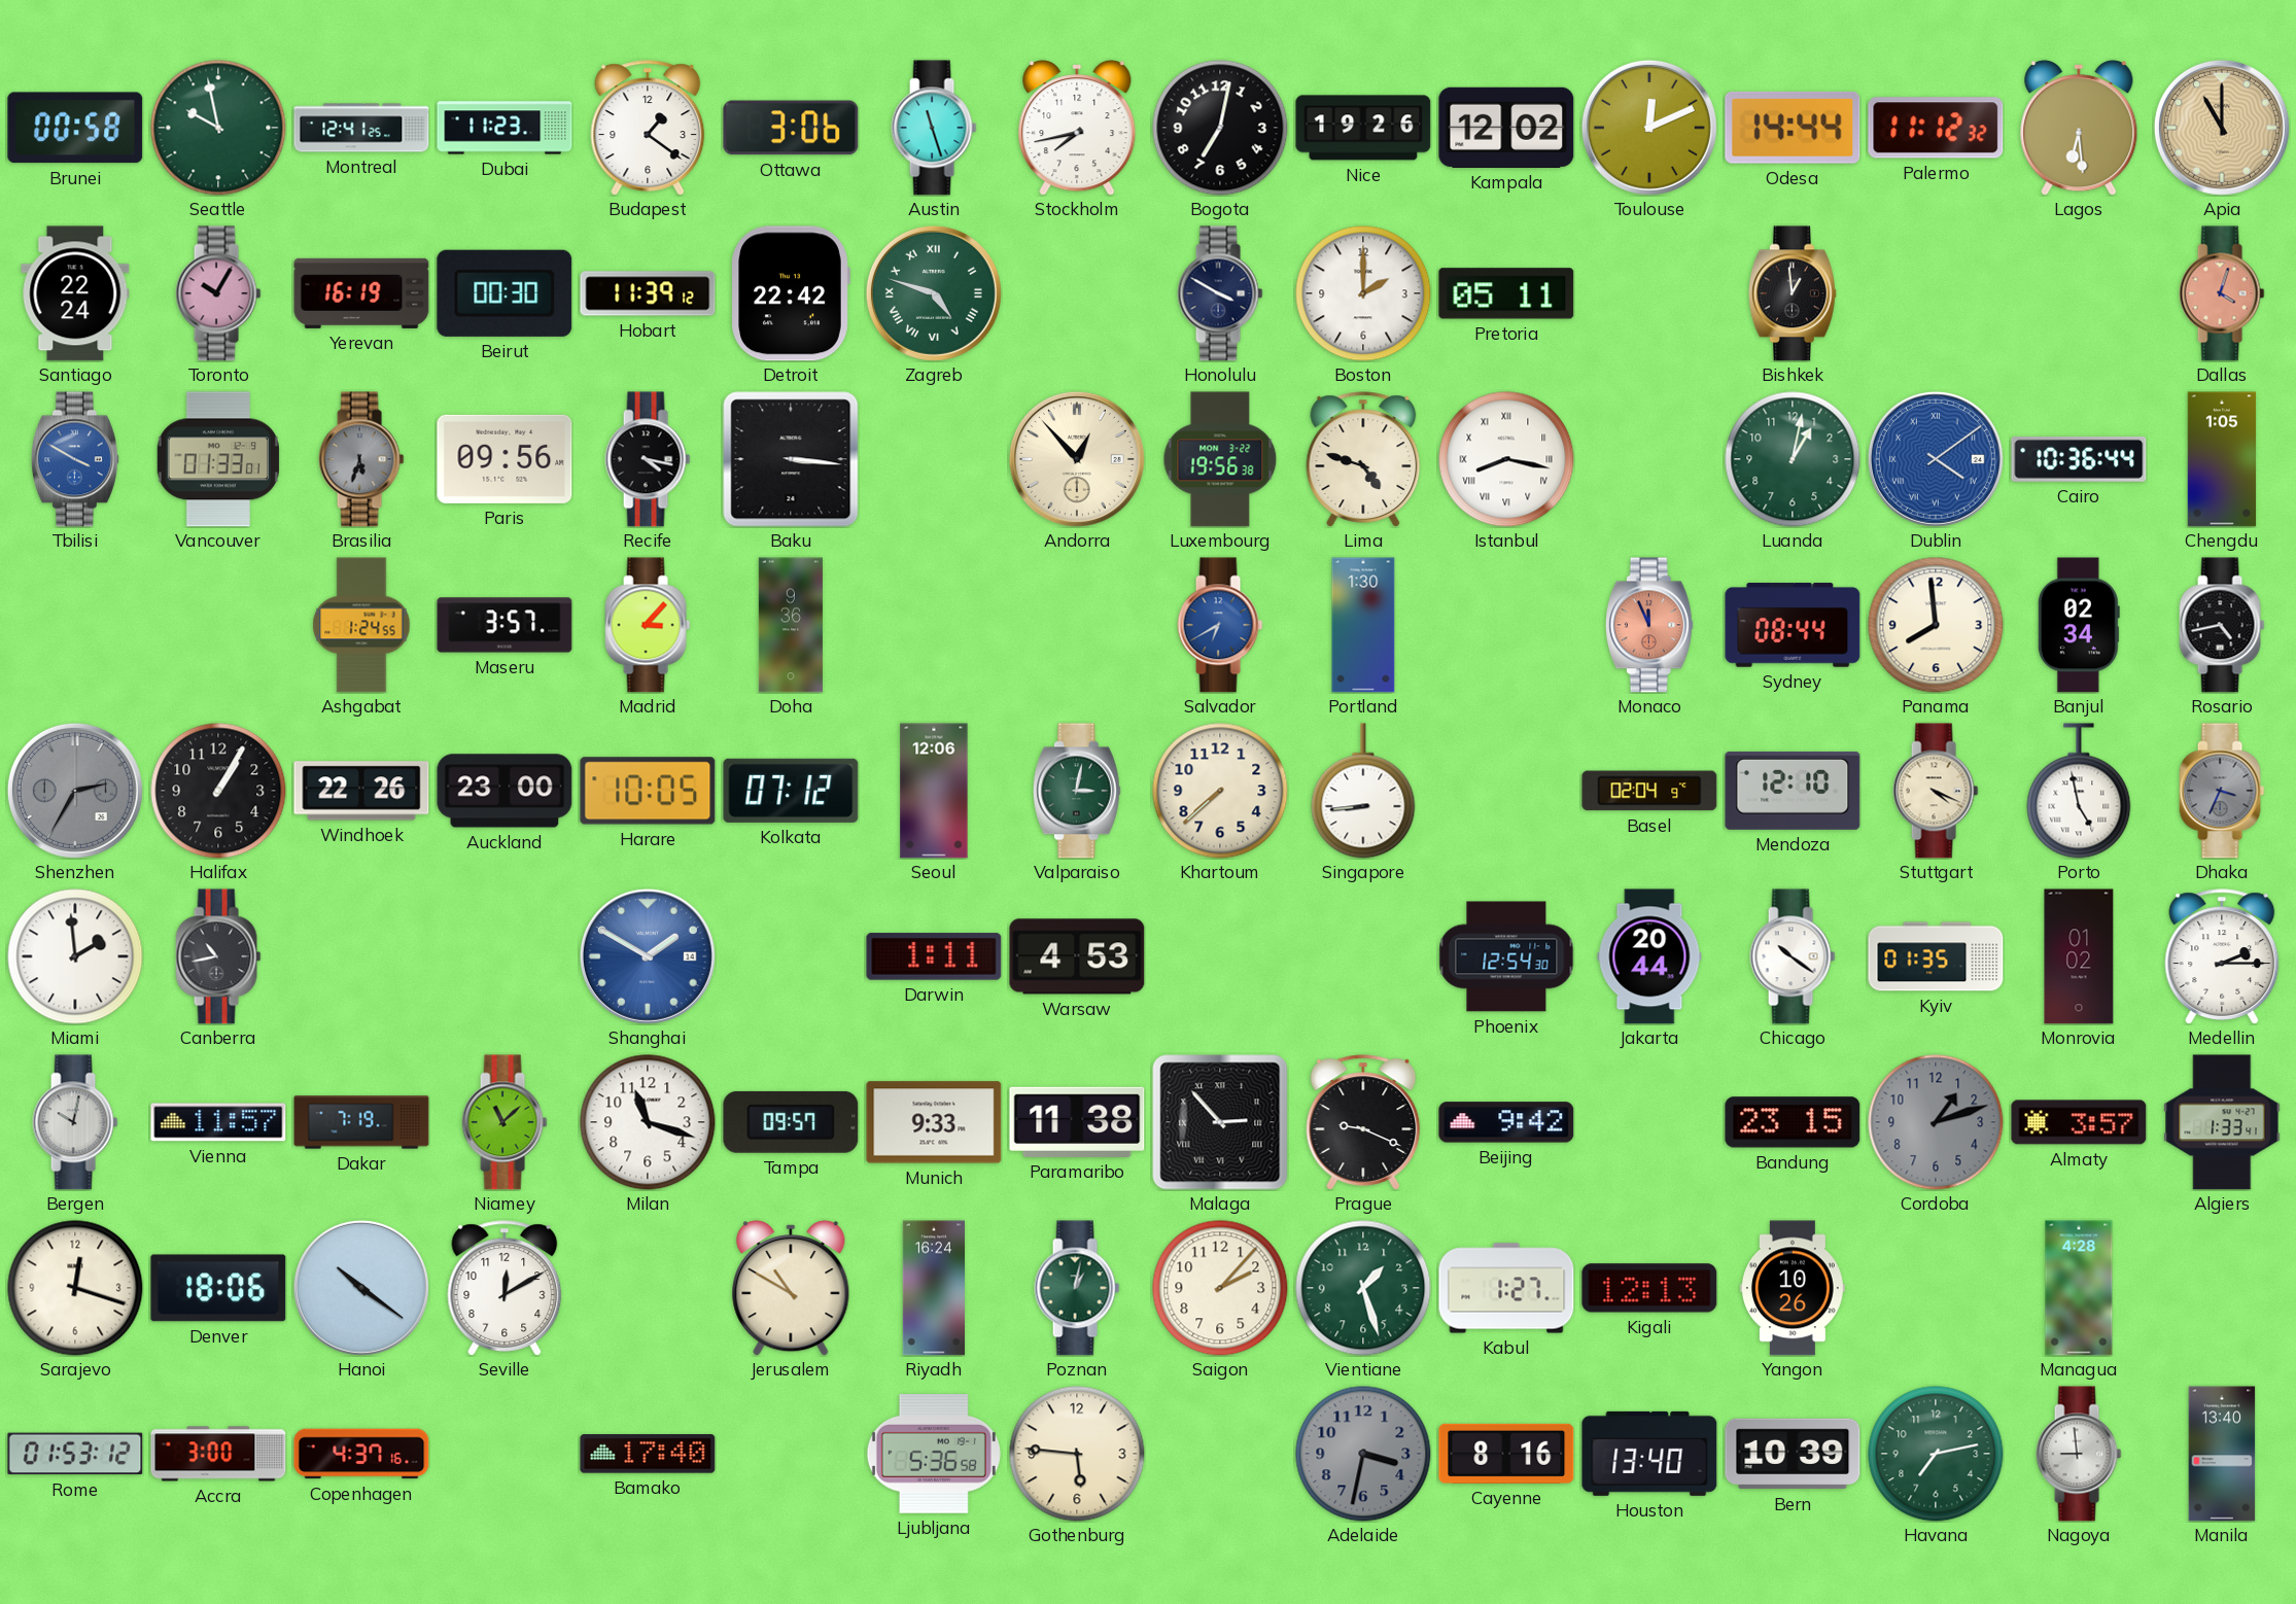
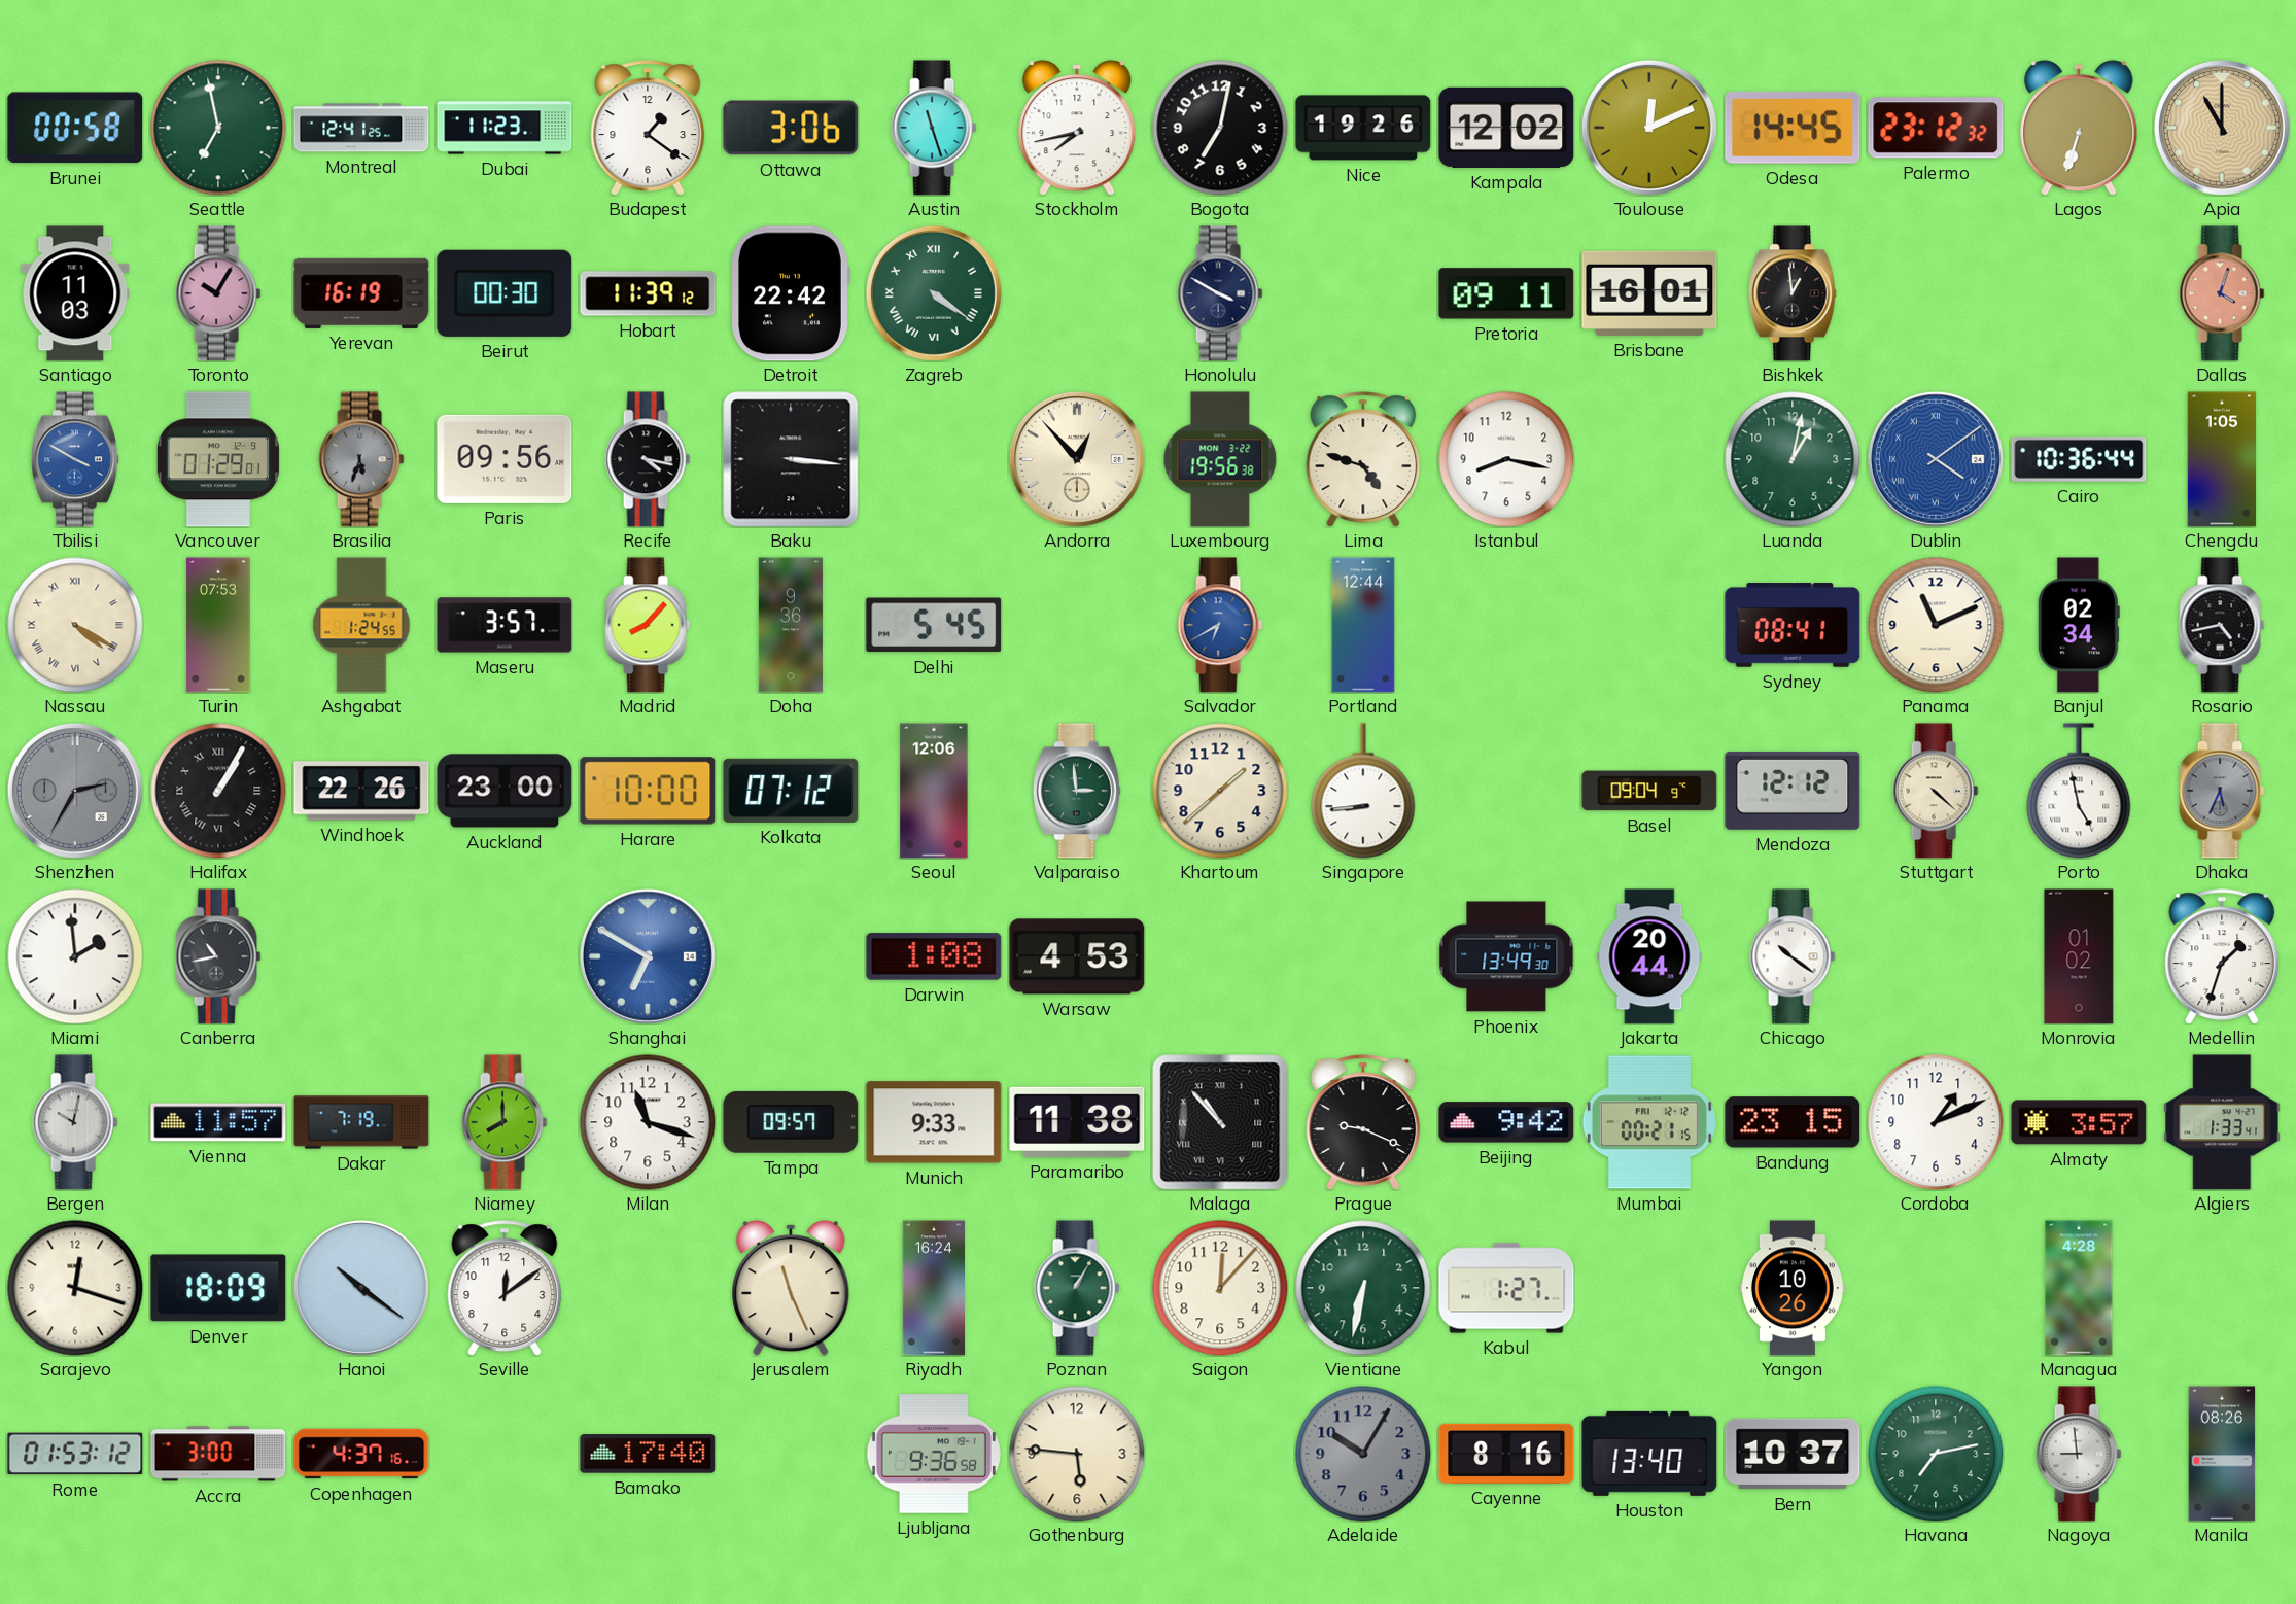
Seattle: 9:58 -> 6:58
Odesa: 14:44 -> 14:45
Palermo: 11:12 -> 23:12
Lagos: 6:29 -> 6:33
Santiago: 22:24 -> 11:03
Zagreb: 4:48 -> 4:21
Boston: 2:00 -> none
Pretoria: 05:11 -> 09:11
Brisbane: none -> 16:01
Vancouver: 01:33 -> 01:29
Istanbul numerals: Roman -> Arabic
Nassau: none -> 4:20
Turin: none -> 07:53
Madrid: 3:07 -> 8:07
Delhi: none -> 5:45
Portland: 1:30 -> 12:44
Monaco: 11:56 -> none
Sydney: 08:44 -> 08:41
Panama: 7:59 -> 11:11
Halifax numerals: Arabic -> Roman
Harare: 10:05 -> 10:00
Valparaiso: 3:02 -> 2:59
Khartoum: 7:38 -> 1:38
Basel: 02:04 -> 09:04
Mendoza: 12:10 -> 12:12
Stuttgart: 4:19 -> 4:22
Dhaka: 3:34 -> 5:34
Shanghai: 1:50 -> 6:50
Darwin: 1:11 -> 1:08
Phoenix: 12:54 -> 13:49
Kyiv: 01:35 -> none
Medellin: 2:15 -> 1:33
Niamey: 11:08 -> 8:00
Malaga: 2:53 -> 10:53
Mumbai: none -> 00:21
Cordoba: 1:12 -> 1:11
Cordoba dial: grey -> white
Denver: 18:06 -> 18:09
Seville: 12:10 -> 12:09
Jerusalem: 10:50 -> 11:26
Poznan: 1:02 -> 1:05
Saigon: 2:07 -> 12:07
Vientiane: 1:27 -> 6:32
Kigali: 12:13 -> none
Ljubljana: 5:36 -> 9:36
Adelaide: 3:32 -> 10:05
Bern: 10:39 -> 10:37
Manila: 13:40 -> 08:26
